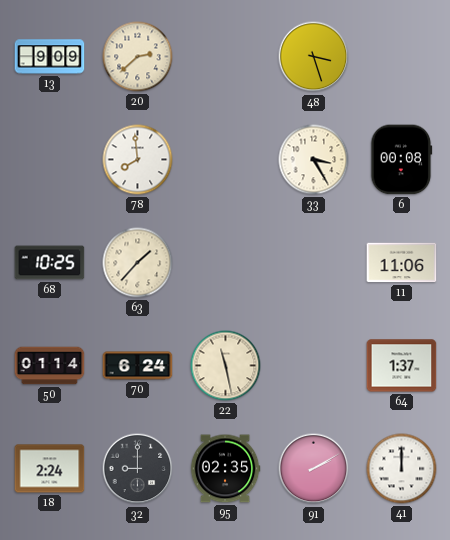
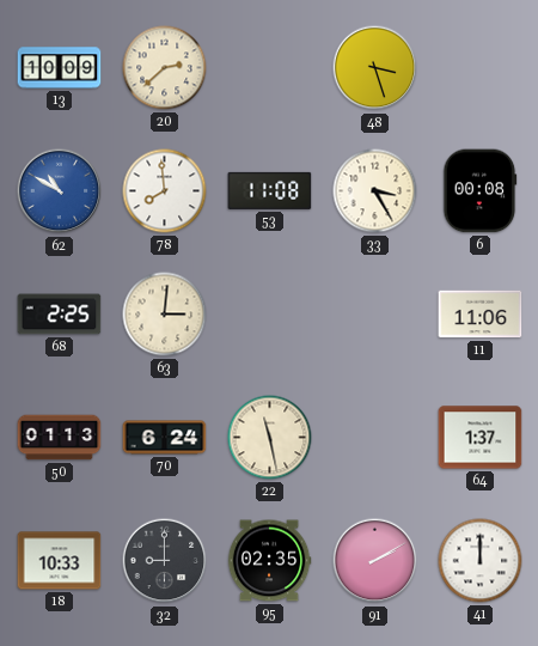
13: 9:09 -> 10:09
62: none -> 10:50
53: none -> 11:08
68: 10:25 -> 2:25
63: 1:37 -> 3:01
50: 01:14 -> 01:13
18: 2:24 -> 10:33
